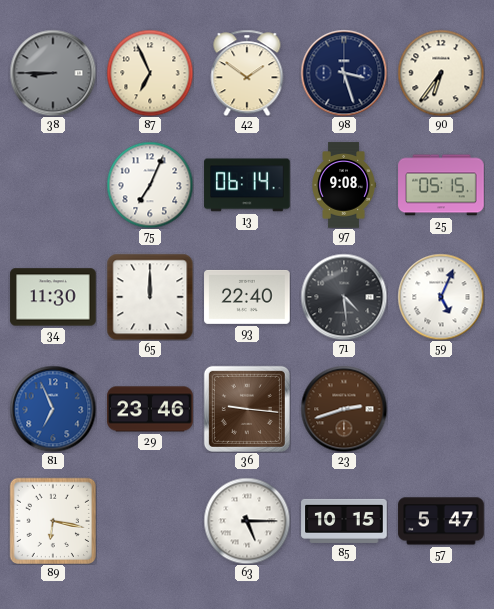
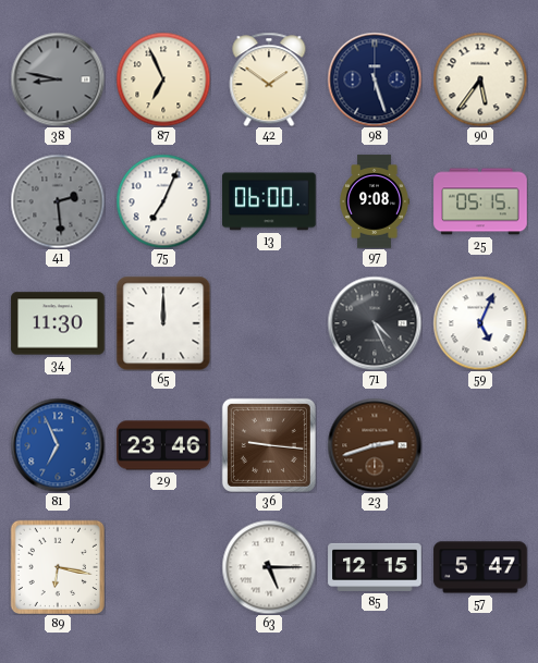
38: 8:45 -> 8:47
98: 3:27 -> 5:27
90: 6:36 -> 5:36
41: none -> 2:29
13: 06:14 -> 06:00
93: 22:40 -> none
71: 4:29 -> 4:26
85: 10:15 -> 12:15
